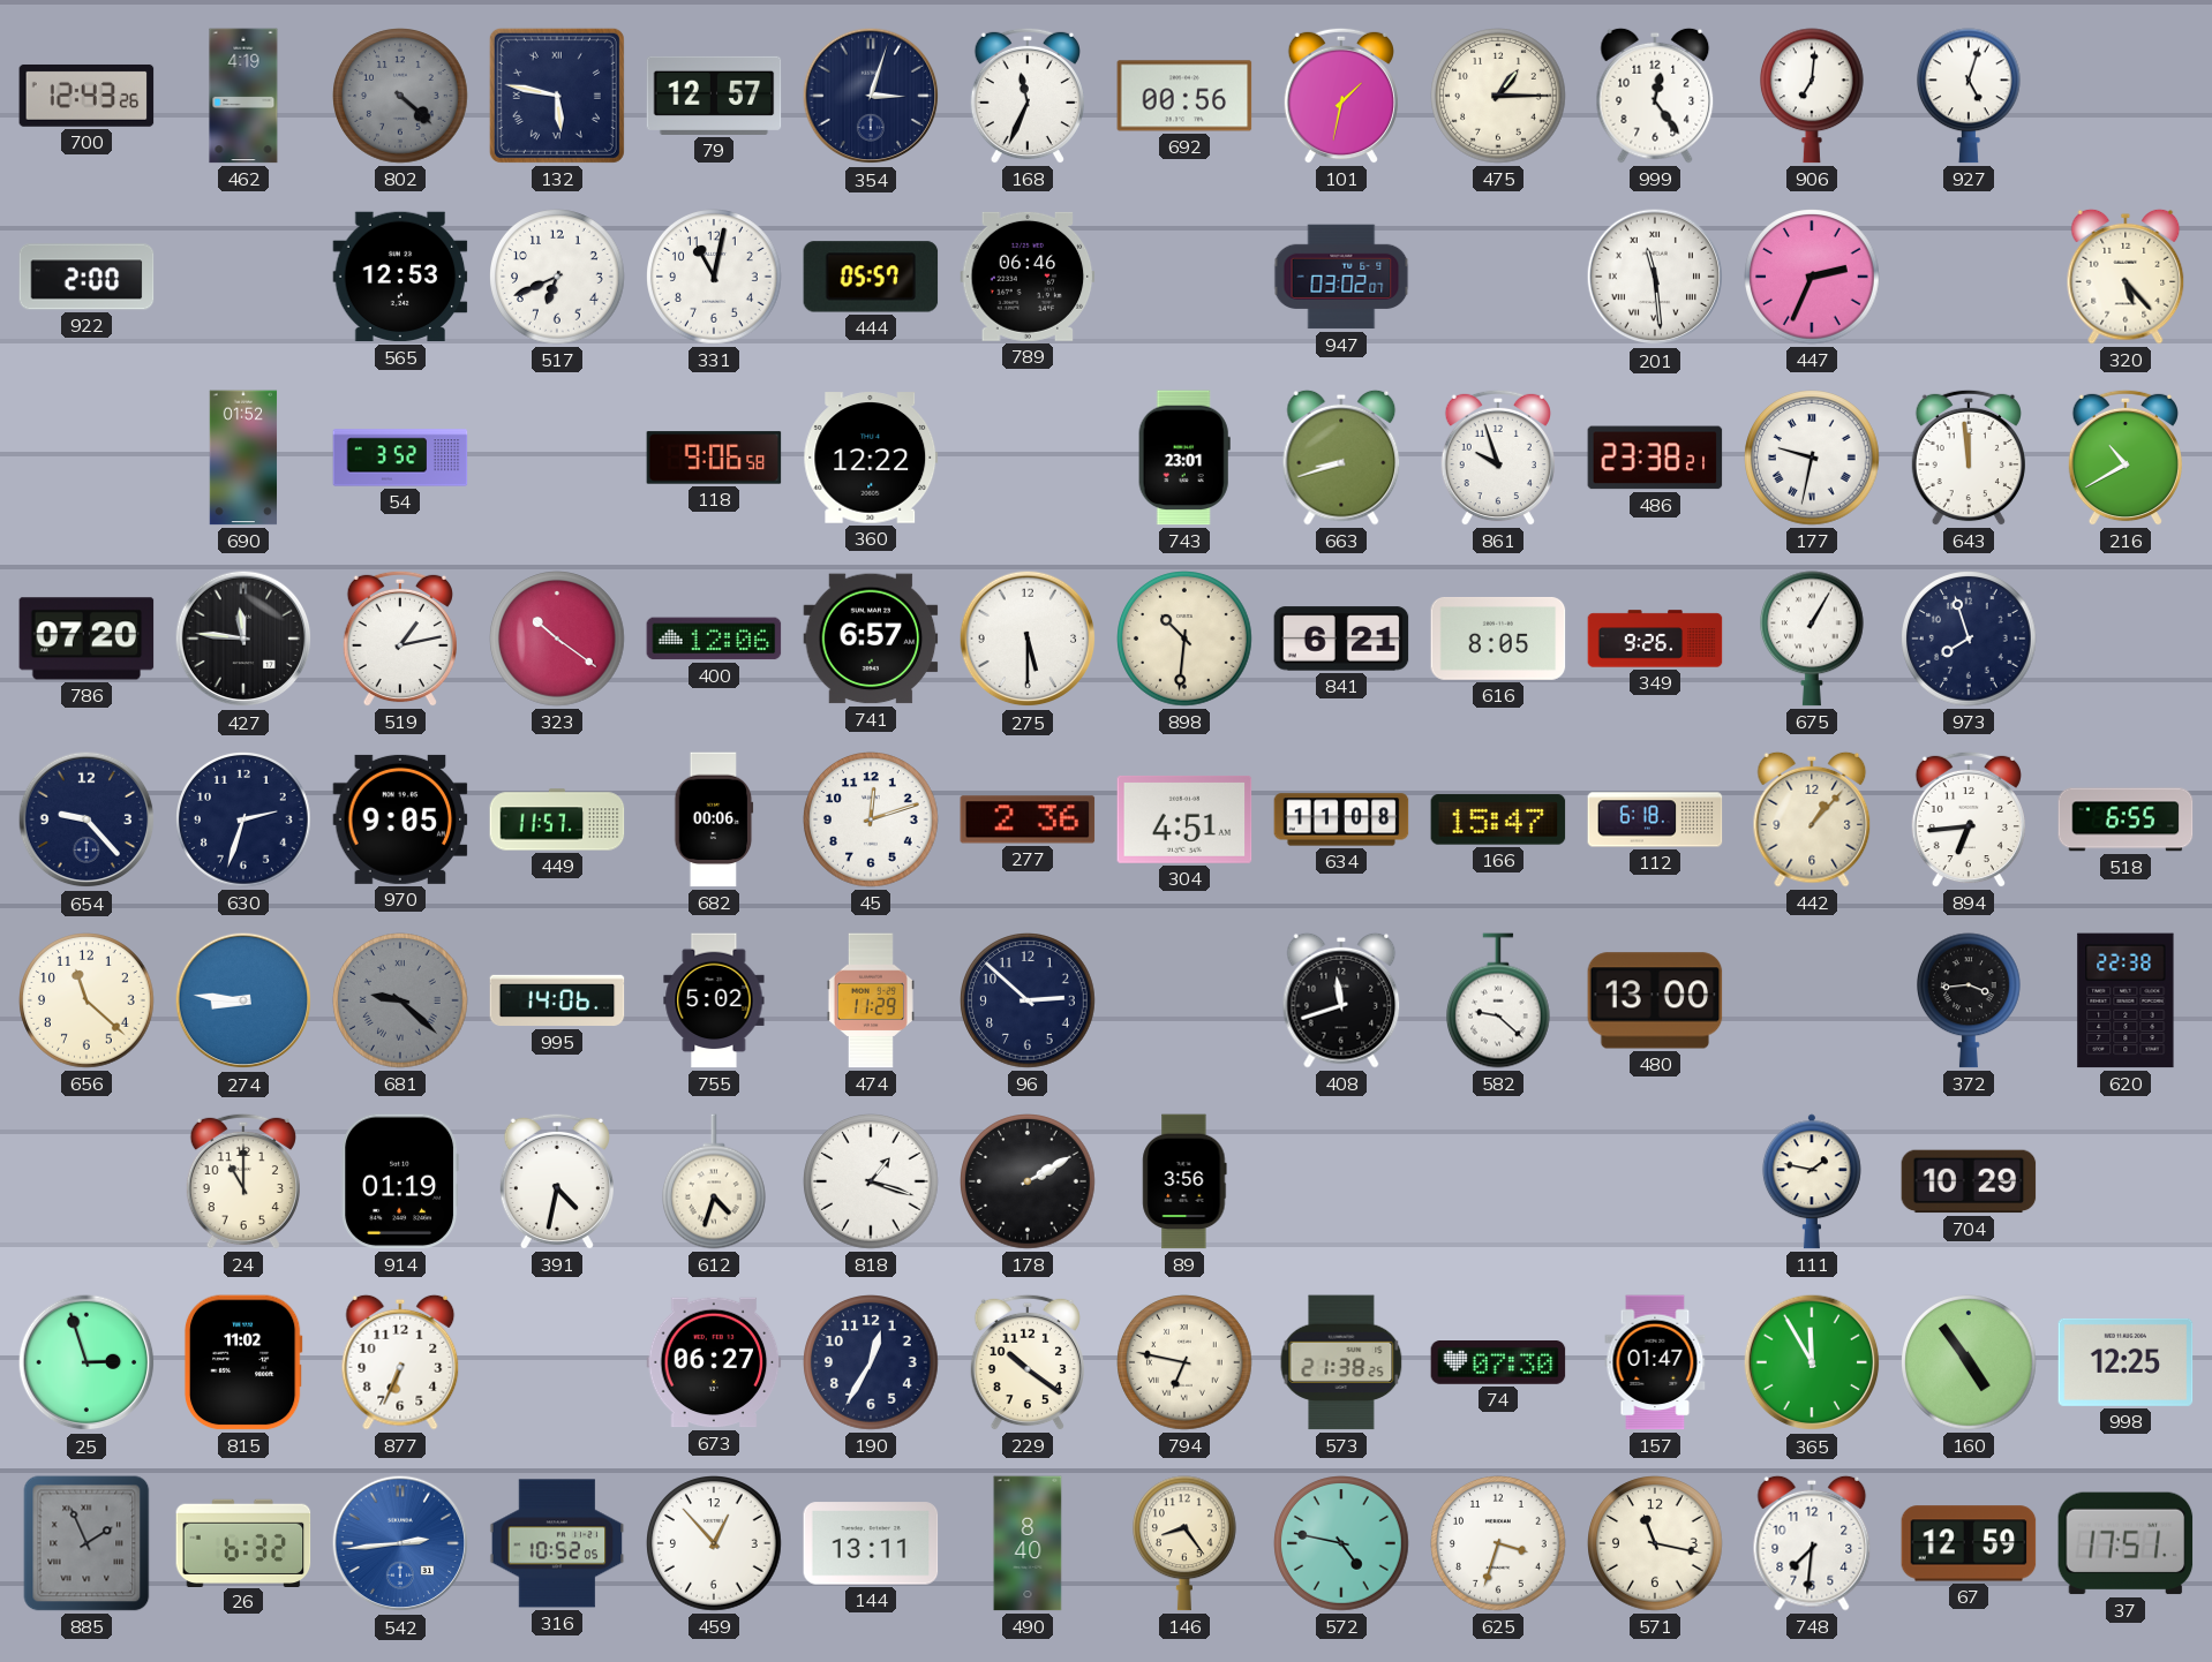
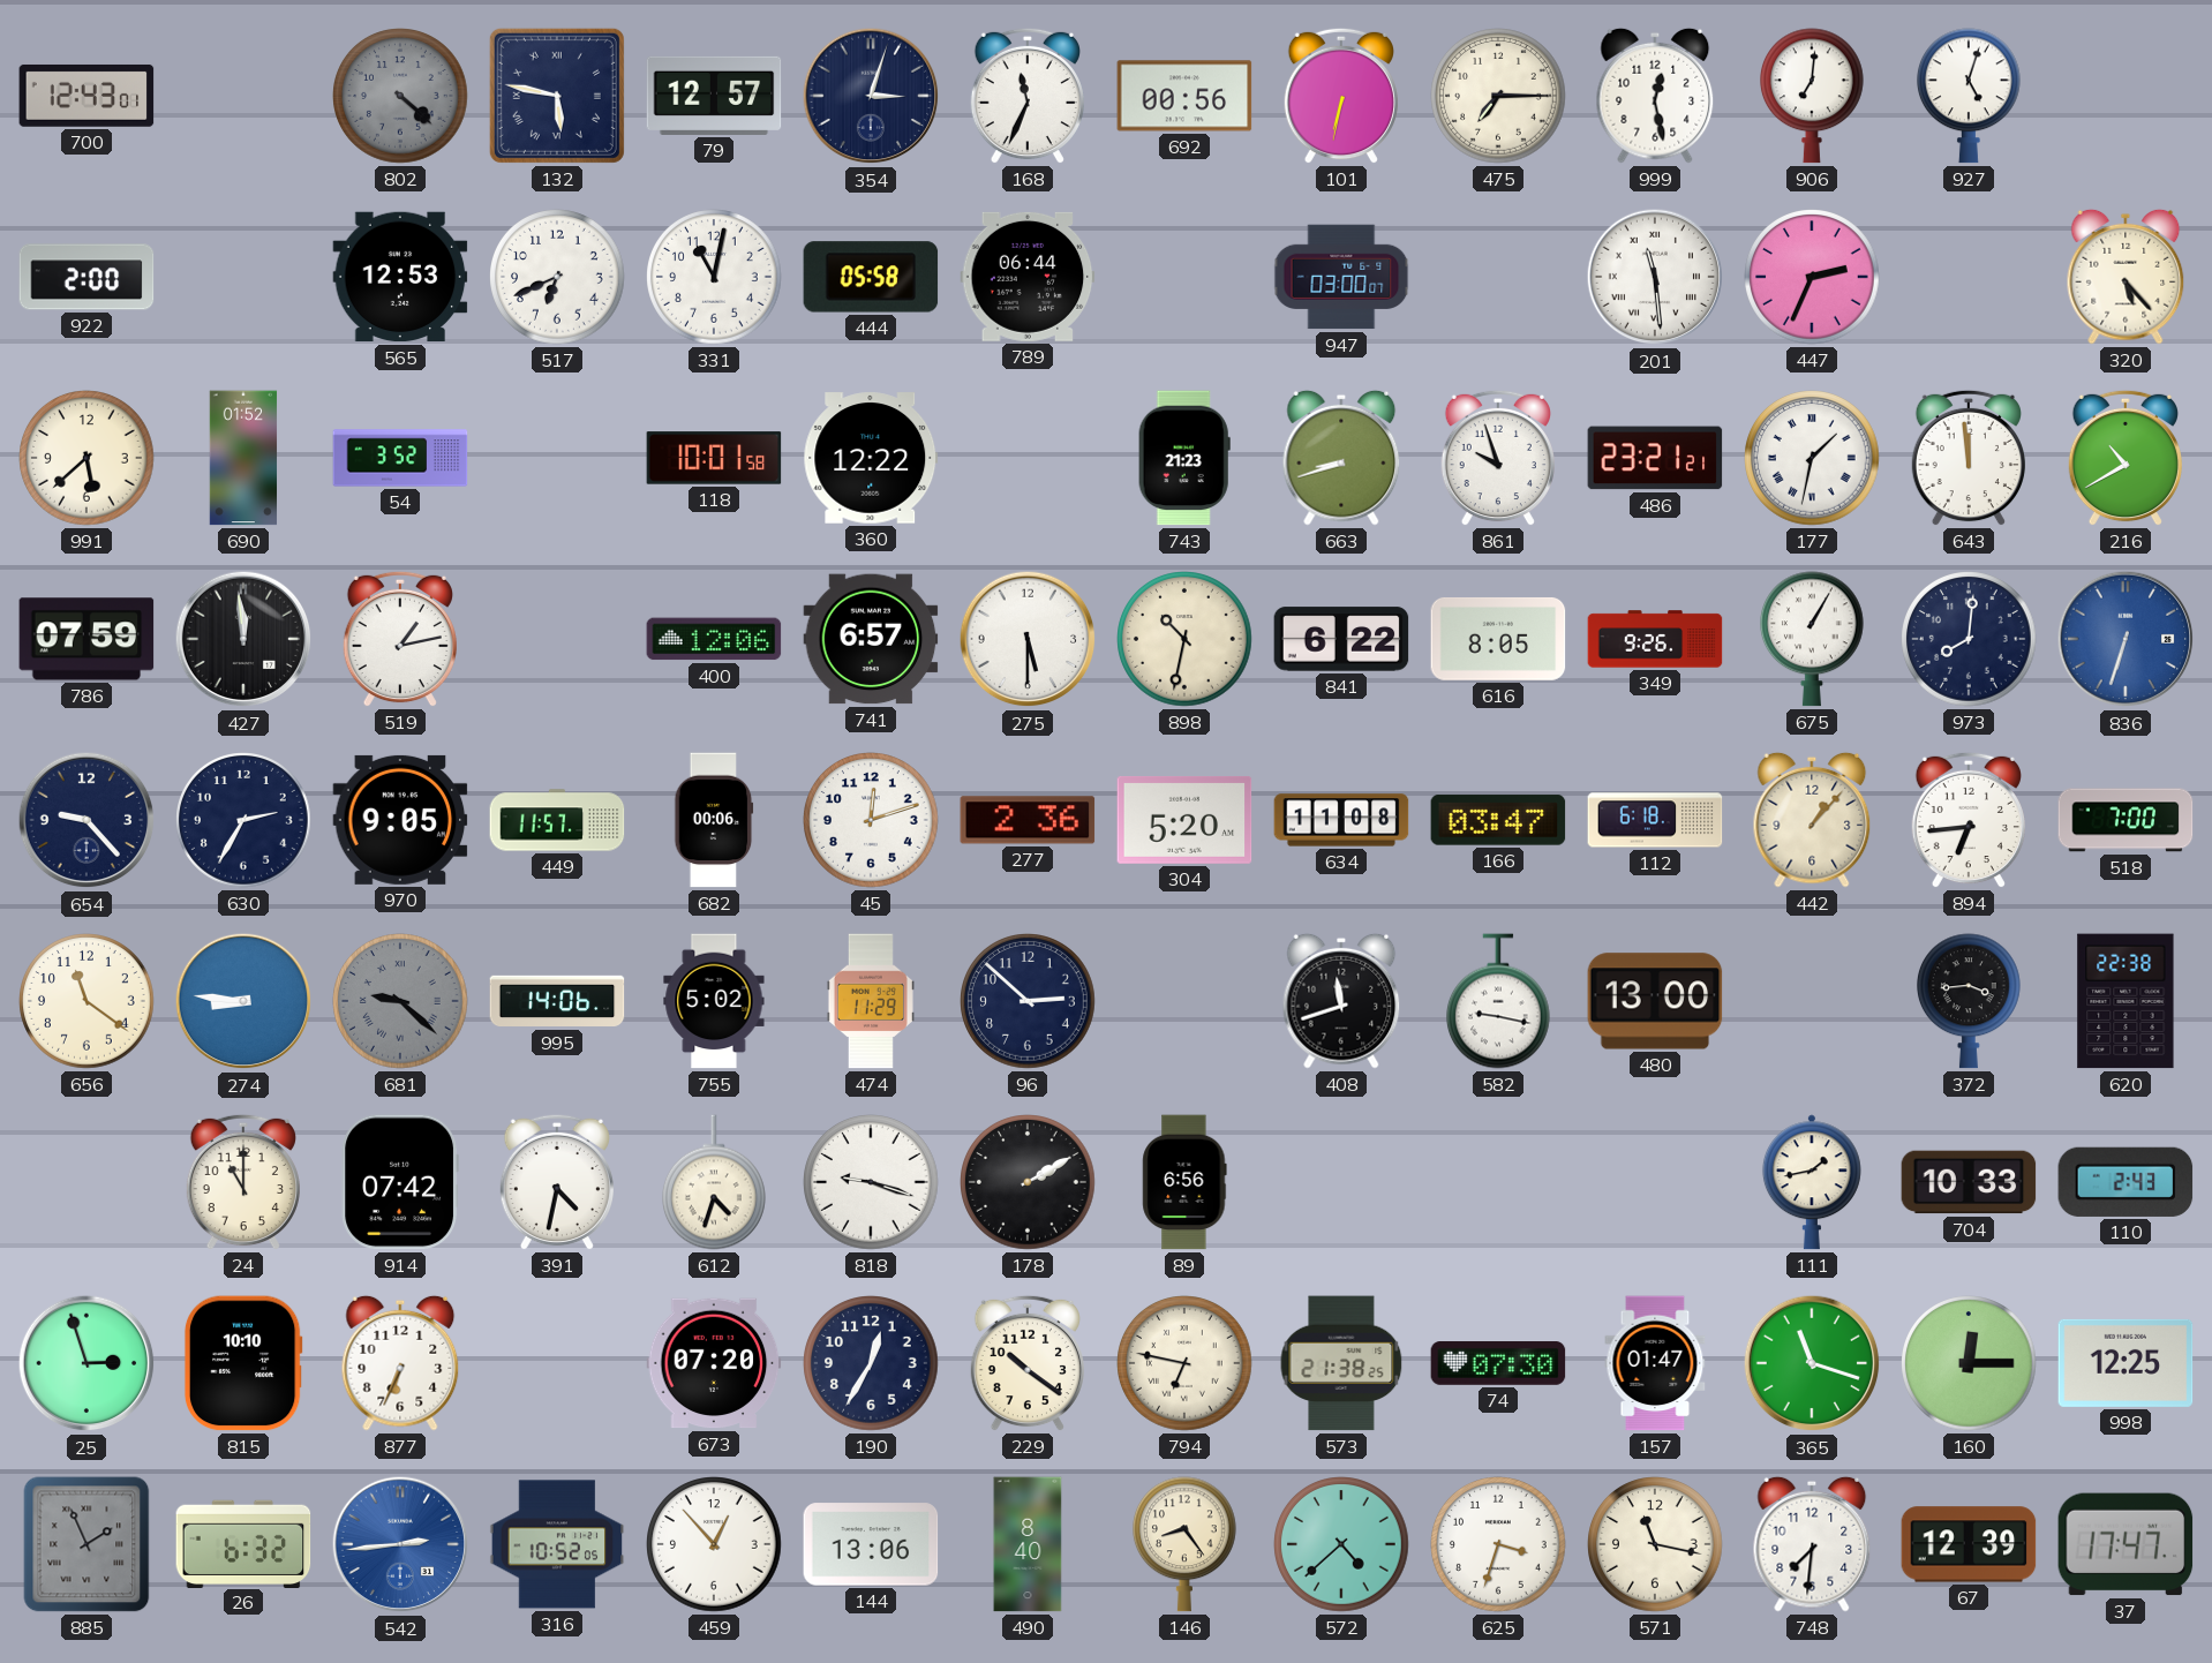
700: 12:43:26 -> 12:43:01
462: 4:19 -> none
101: 1:32 -> 6:32
475: 1:15 -> 7:15
999: 12:24 -> 12:28
444: 05:57 -> 05:58
789: 06:46 -> 06:44
947: 03:02 -> 03:00
991: none -> 5:38
118: 9:06 -> 10:01
743: 23:01 -> 21:23
486: 23:38 -> 23:21
177: 9:32 -> 1:32
786: 07:20 -> 07:59
427: 11:46 -> 11:59
323: 10:21 -> none
898: 10:31 -> 10:32
841: 6:21 -> 6:22
973: 7:57 -> 8:01
836: none -> 6:33
630: 2:33 -> 2:35
304: 4:51 -> 5:20
166: 15:47 -> 03:47
518: 6:55 -> 7:00
656: 11:22 -> 11:21
582: 9:22 -> 9:17
914: 01:19 -> 07:42
818: 1:18 -> 9:18
89: 3:56 -> 6:56
111: 1:47 -> 1:43
704: 10:29 -> 10:33
110: none -> 2:43
815: 11:02 -> 10:10
673: 06:27 -> 07:20
365: 11:55 -> 11:18
160: 4:54 -> 12:15
144: 13:11 -> 13:06
572: 4:47 -> 4:38
67: 12:59 -> 12:39
37: 17:51 -> 17:47
